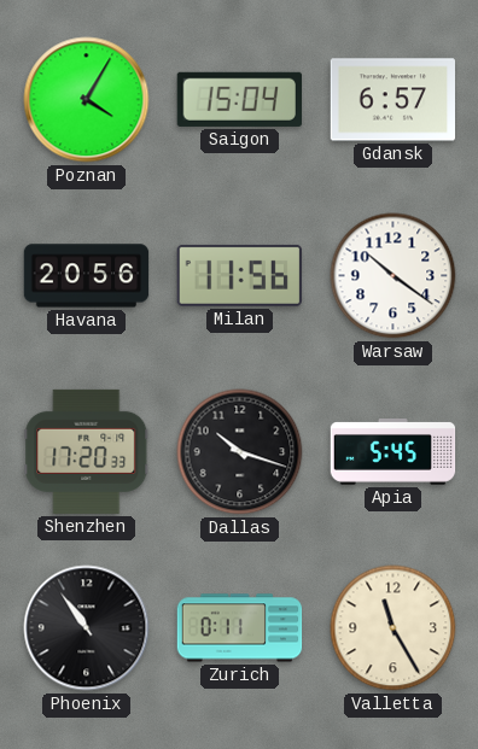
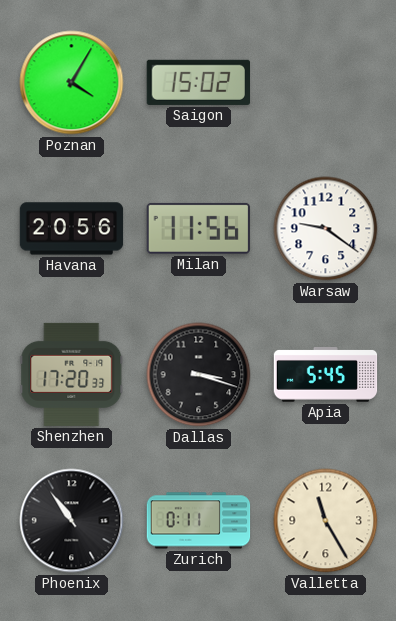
Saigon: 15:04 -> 15:02
Gdansk: 6:57 -> none
Warsaw: 10:21 -> 9:21
Dallas: 10:18 -> 3:18
